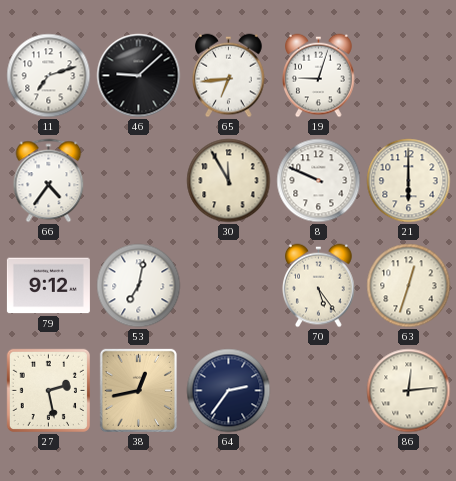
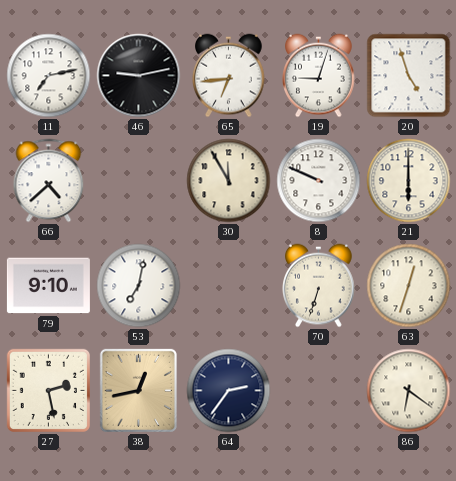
11: 7:12 -> 7:13
46: 9:08 -> 9:13
20: none -> 4:57
66: 4:36 -> 4:38
79: 9:12 -> 9:10
70: 5:24 -> 6:33
86: 12:14 -> 6:21
